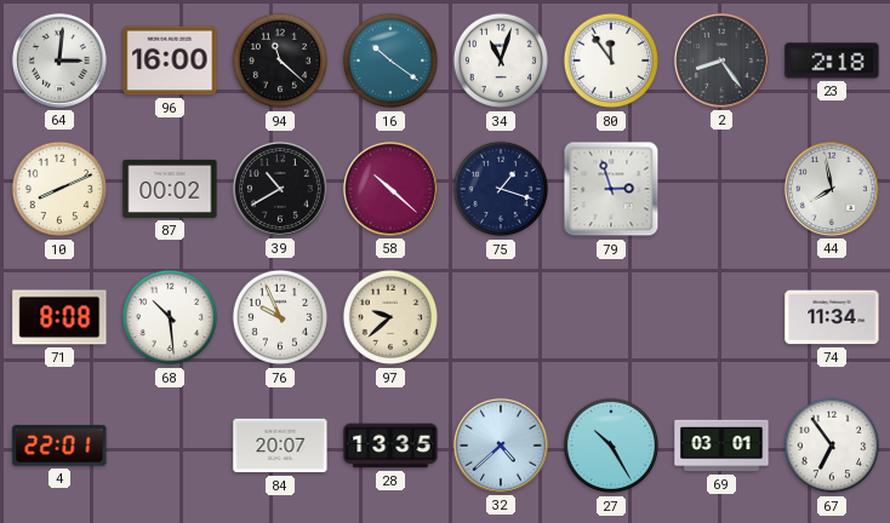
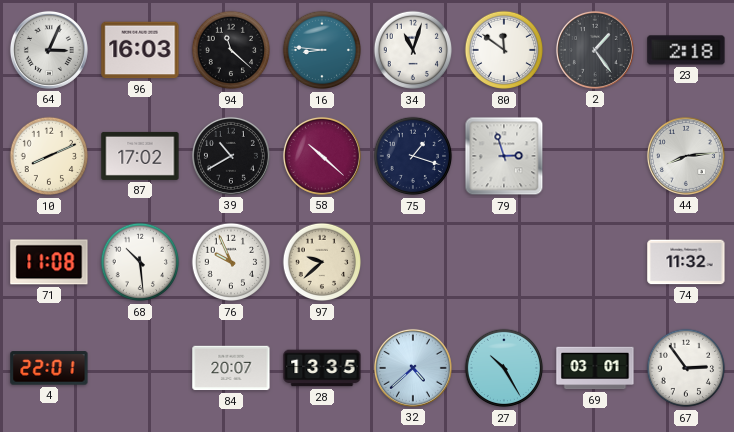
64: 3:01 -> 3:04
96: 16:00 -> 16:03
16: 10:21 -> 8:46
80: 11:54 -> 11:51
2: 8:24 -> 1:24
87: 00:02 -> 17:02
44: 7:58 -> 8:14
71: 8:08 -> 11:08
74: 11:34 -> 11:32
67: 6:54 -> 2:54
